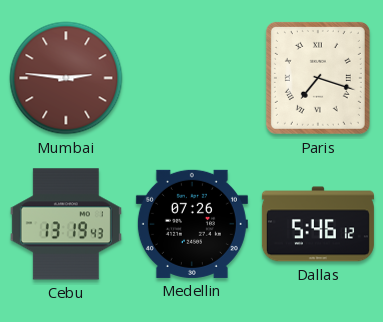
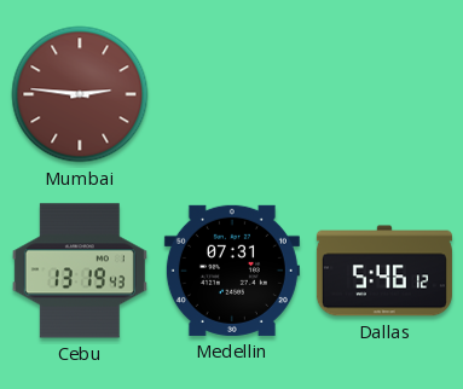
Paris: 7:18 -> none
Medellin: 07:26 -> 07:31
